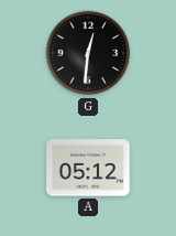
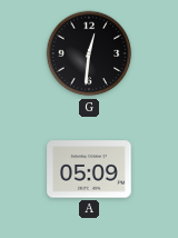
A: 05:12 -> 05:09
